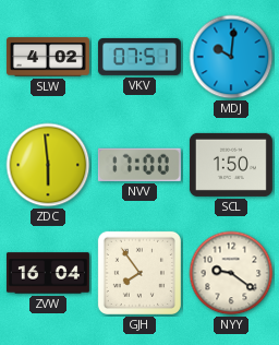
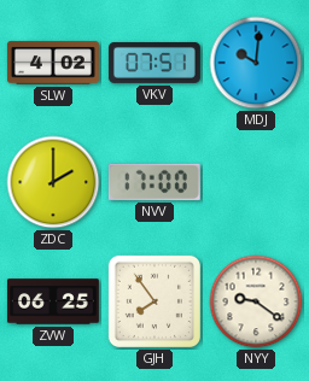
ZDC: 5:59 -> 2:00
SCL: 1:50 -> none
ZVW: 16:04 -> 06:25
